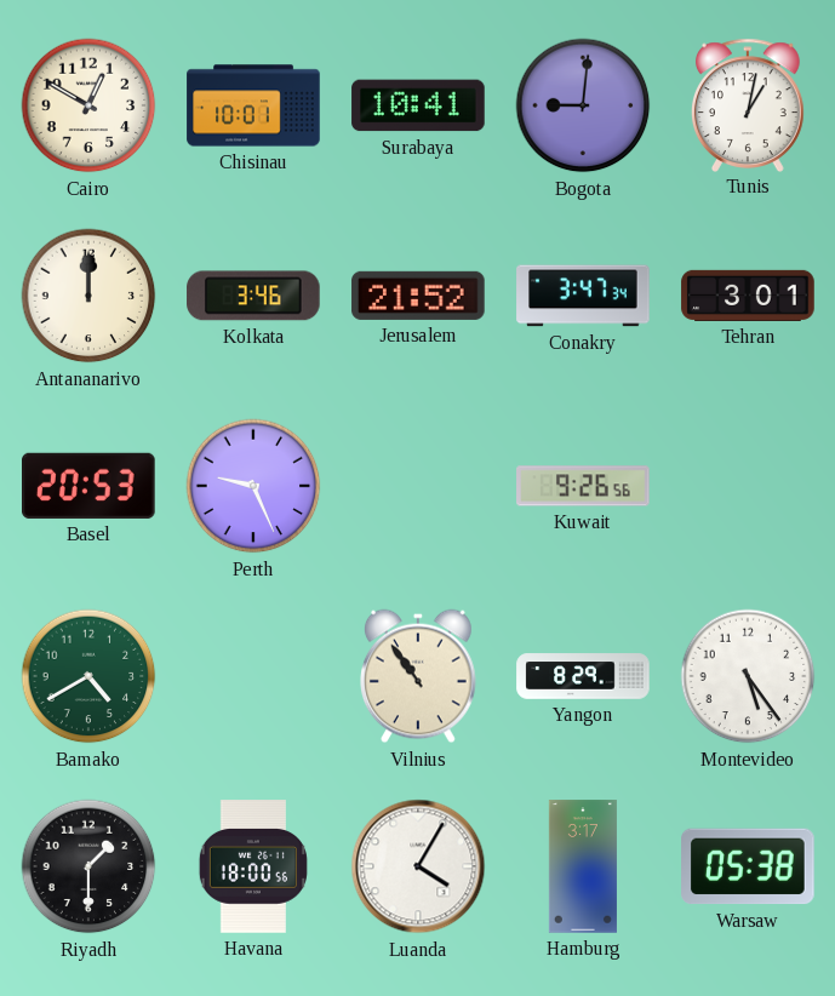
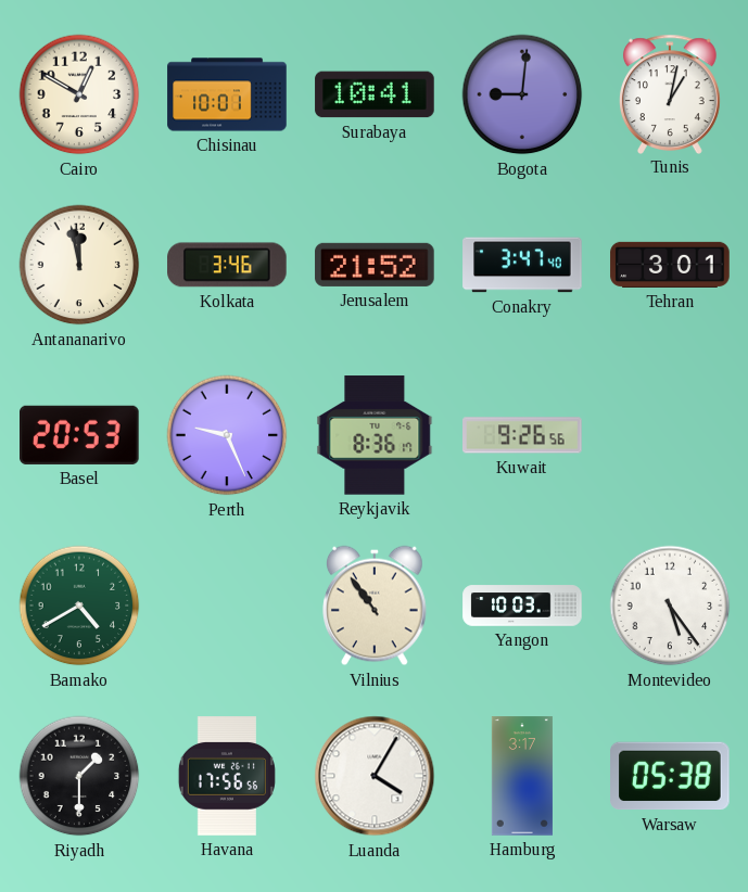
Antananarivo: 12:00 -> 11:58
Conakry: 3:47:34 -> 3:47:40
Reykjavik: none -> 8:36
Yangon: 8:29 -> 10:03
Havana: 18:00 -> 17:56
